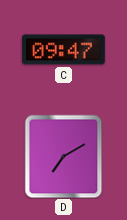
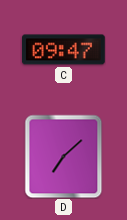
D: 7:10 -> 7:08
